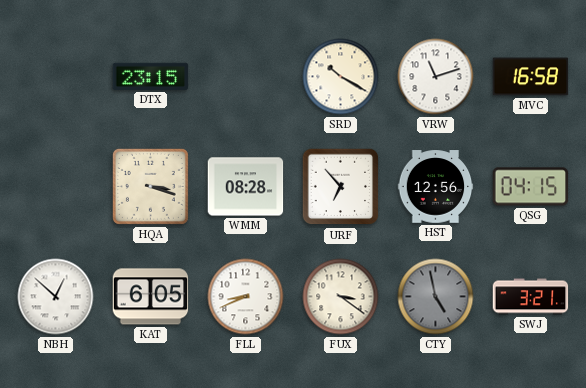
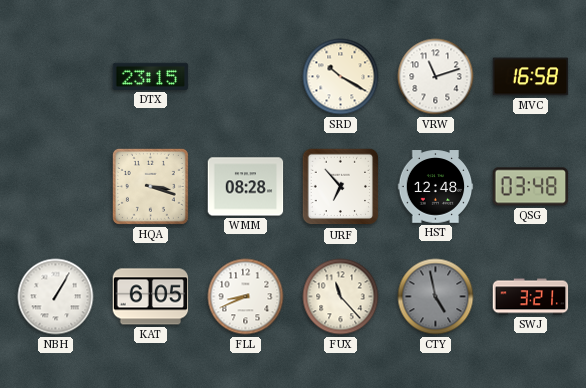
HST: 12:56 -> 12:48
QSG: 04:15 -> 03:48
NBH: 12:52 -> 1:05
FUX: 3:21 -> 11:23
